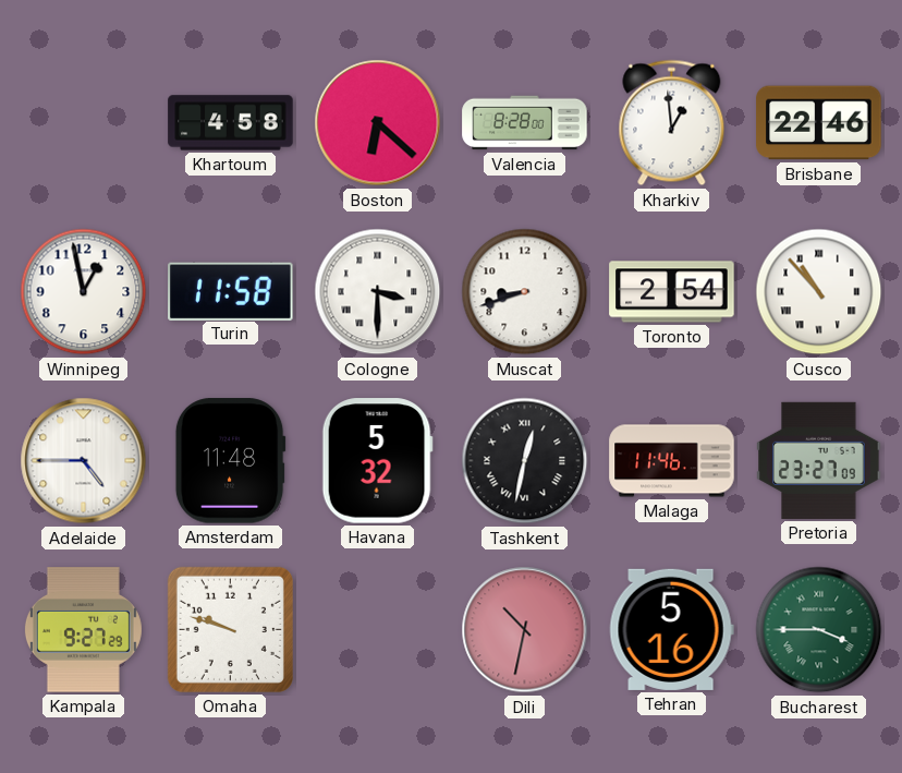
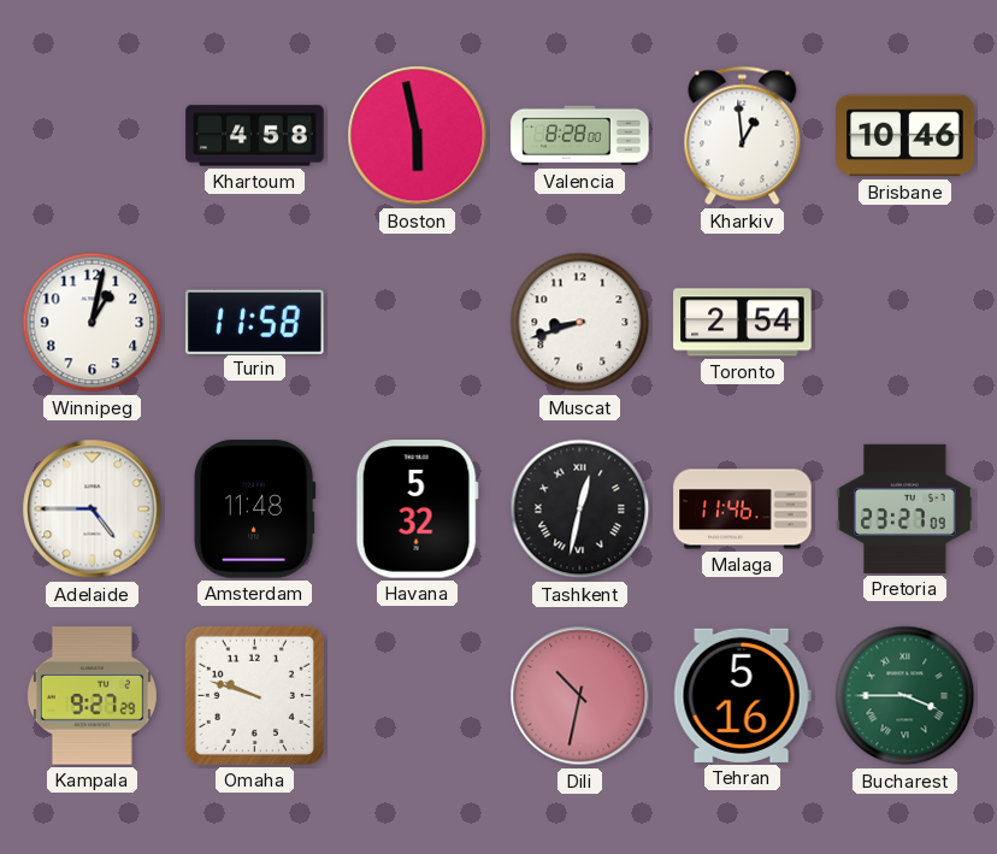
Boston: 6:22 -> 5:58
Brisbane: 22:46 -> 10:46
Winnipeg: 12:58 -> 1:02
Cologne: 3:30 -> none
Cusco: 10:53 -> none
